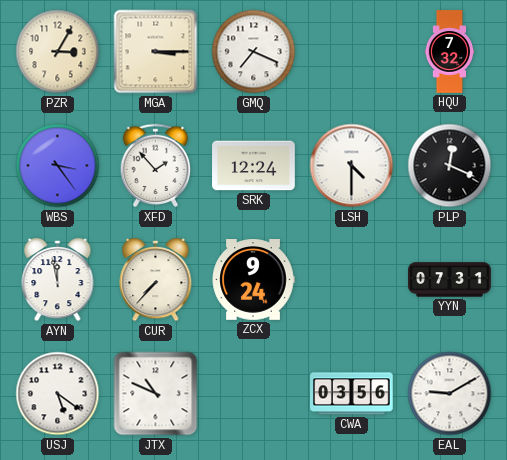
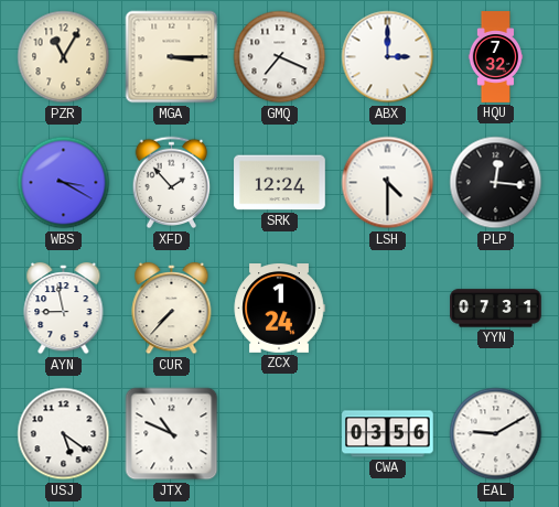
PZR: 3:05 -> 11:05
ABX: none -> 3:00
WBS: 3:24 -> 3:20
PLP: 12:19 -> 12:16
AYN: 11:58 -> 8:58
ZCX: 9:24 -> 1:24
